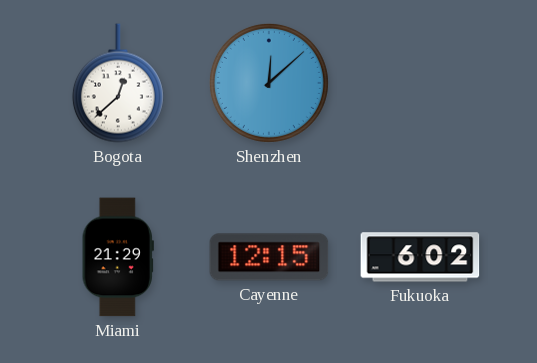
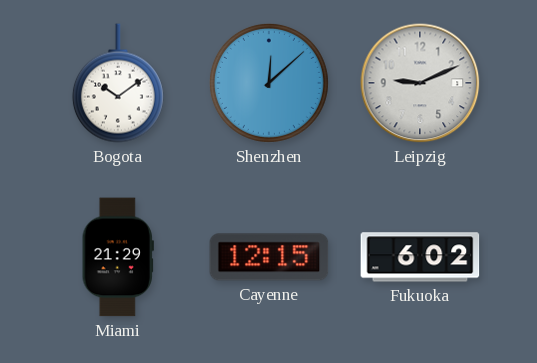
Bogota: 12:38 -> 10:09
Leipzig: none -> 9:11
